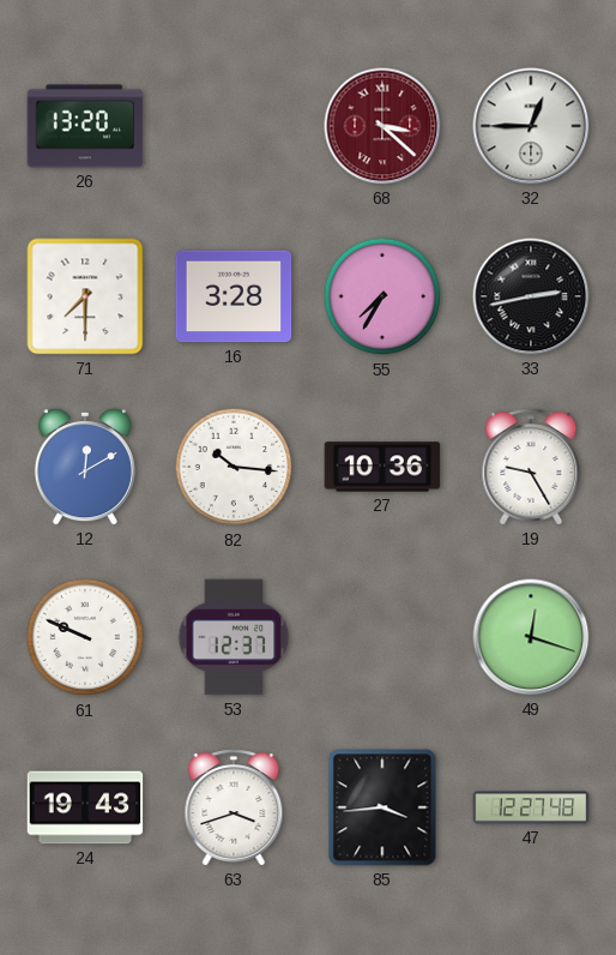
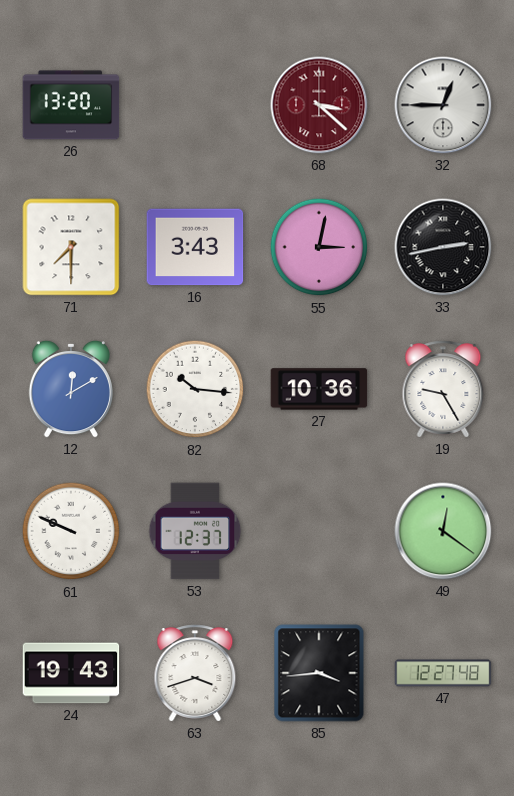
16: 3:28 -> 3:43
55: 7:35 -> 3:02
49: 12:18 -> 12:21
